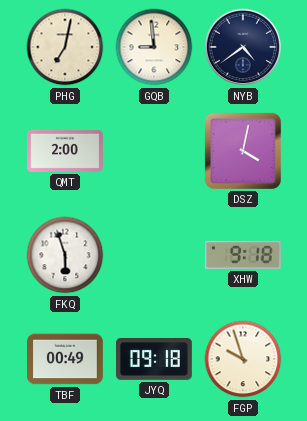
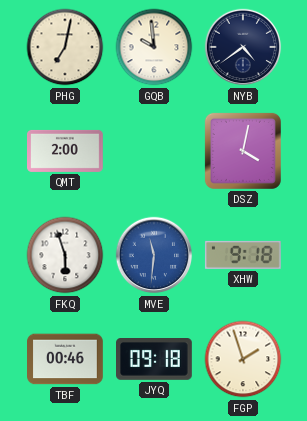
GQB: 8:59 -> 9:59
MVE: none -> 11:31
TBF: 00:49 -> 00:46
FGP: 9:57 -> 1:57
